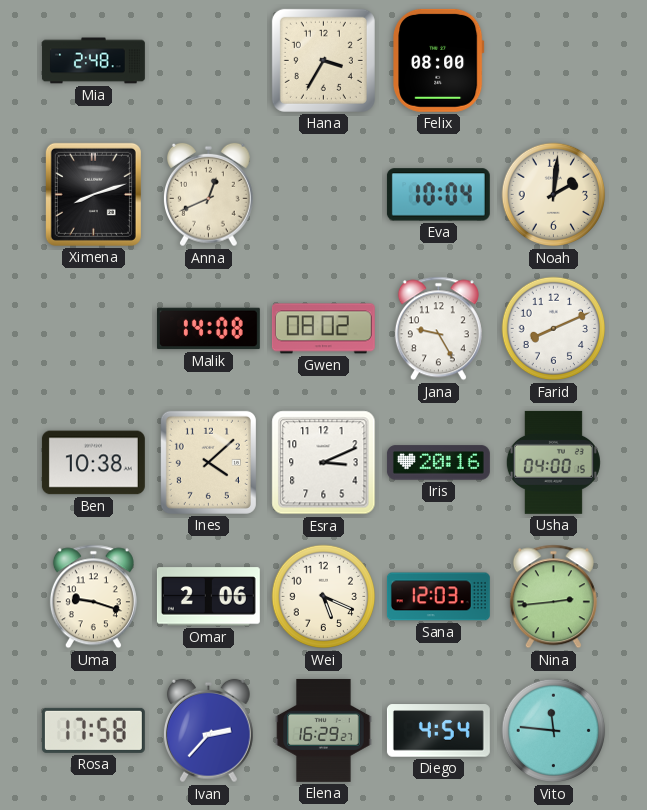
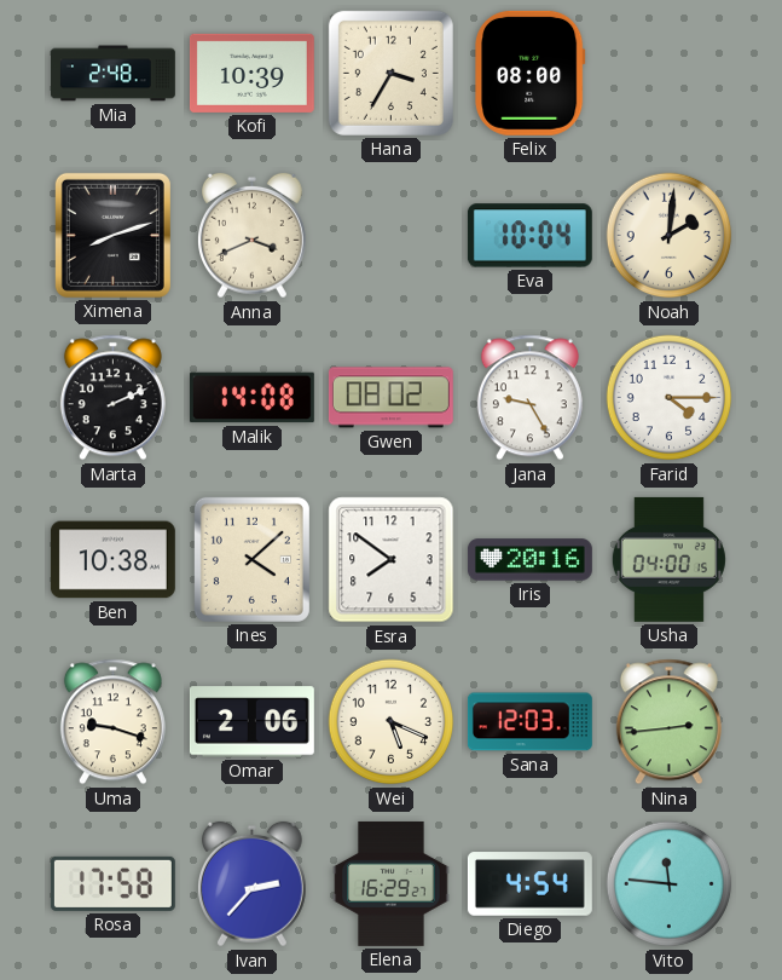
Kofi: none -> 10:39
Anna: 12:41 -> 3:41
Marta: none -> 2:11
Farid: 8:11 -> 4:15
Esra: 3:11 -> 7:51
